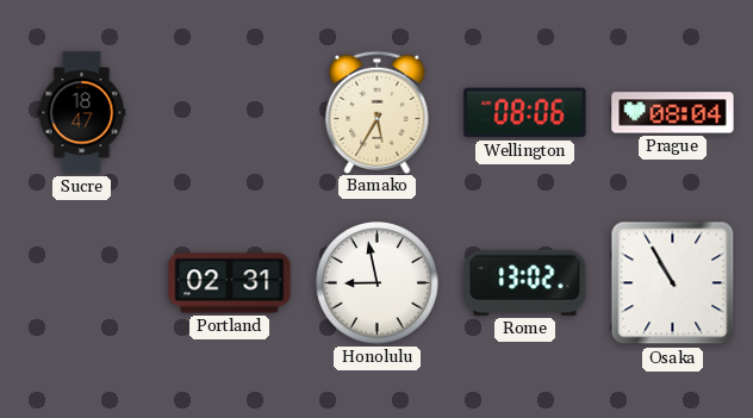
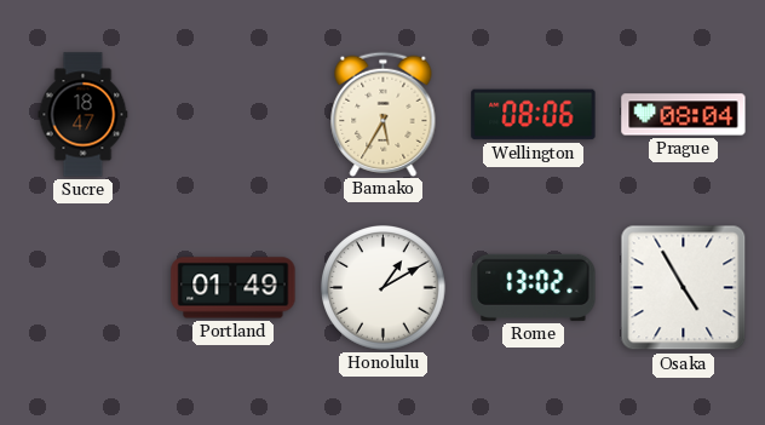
Portland: 02:31 -> 01:49
Honolulu: 8:58 -> 1:10
Osaka: 10:55 -> 4:55
